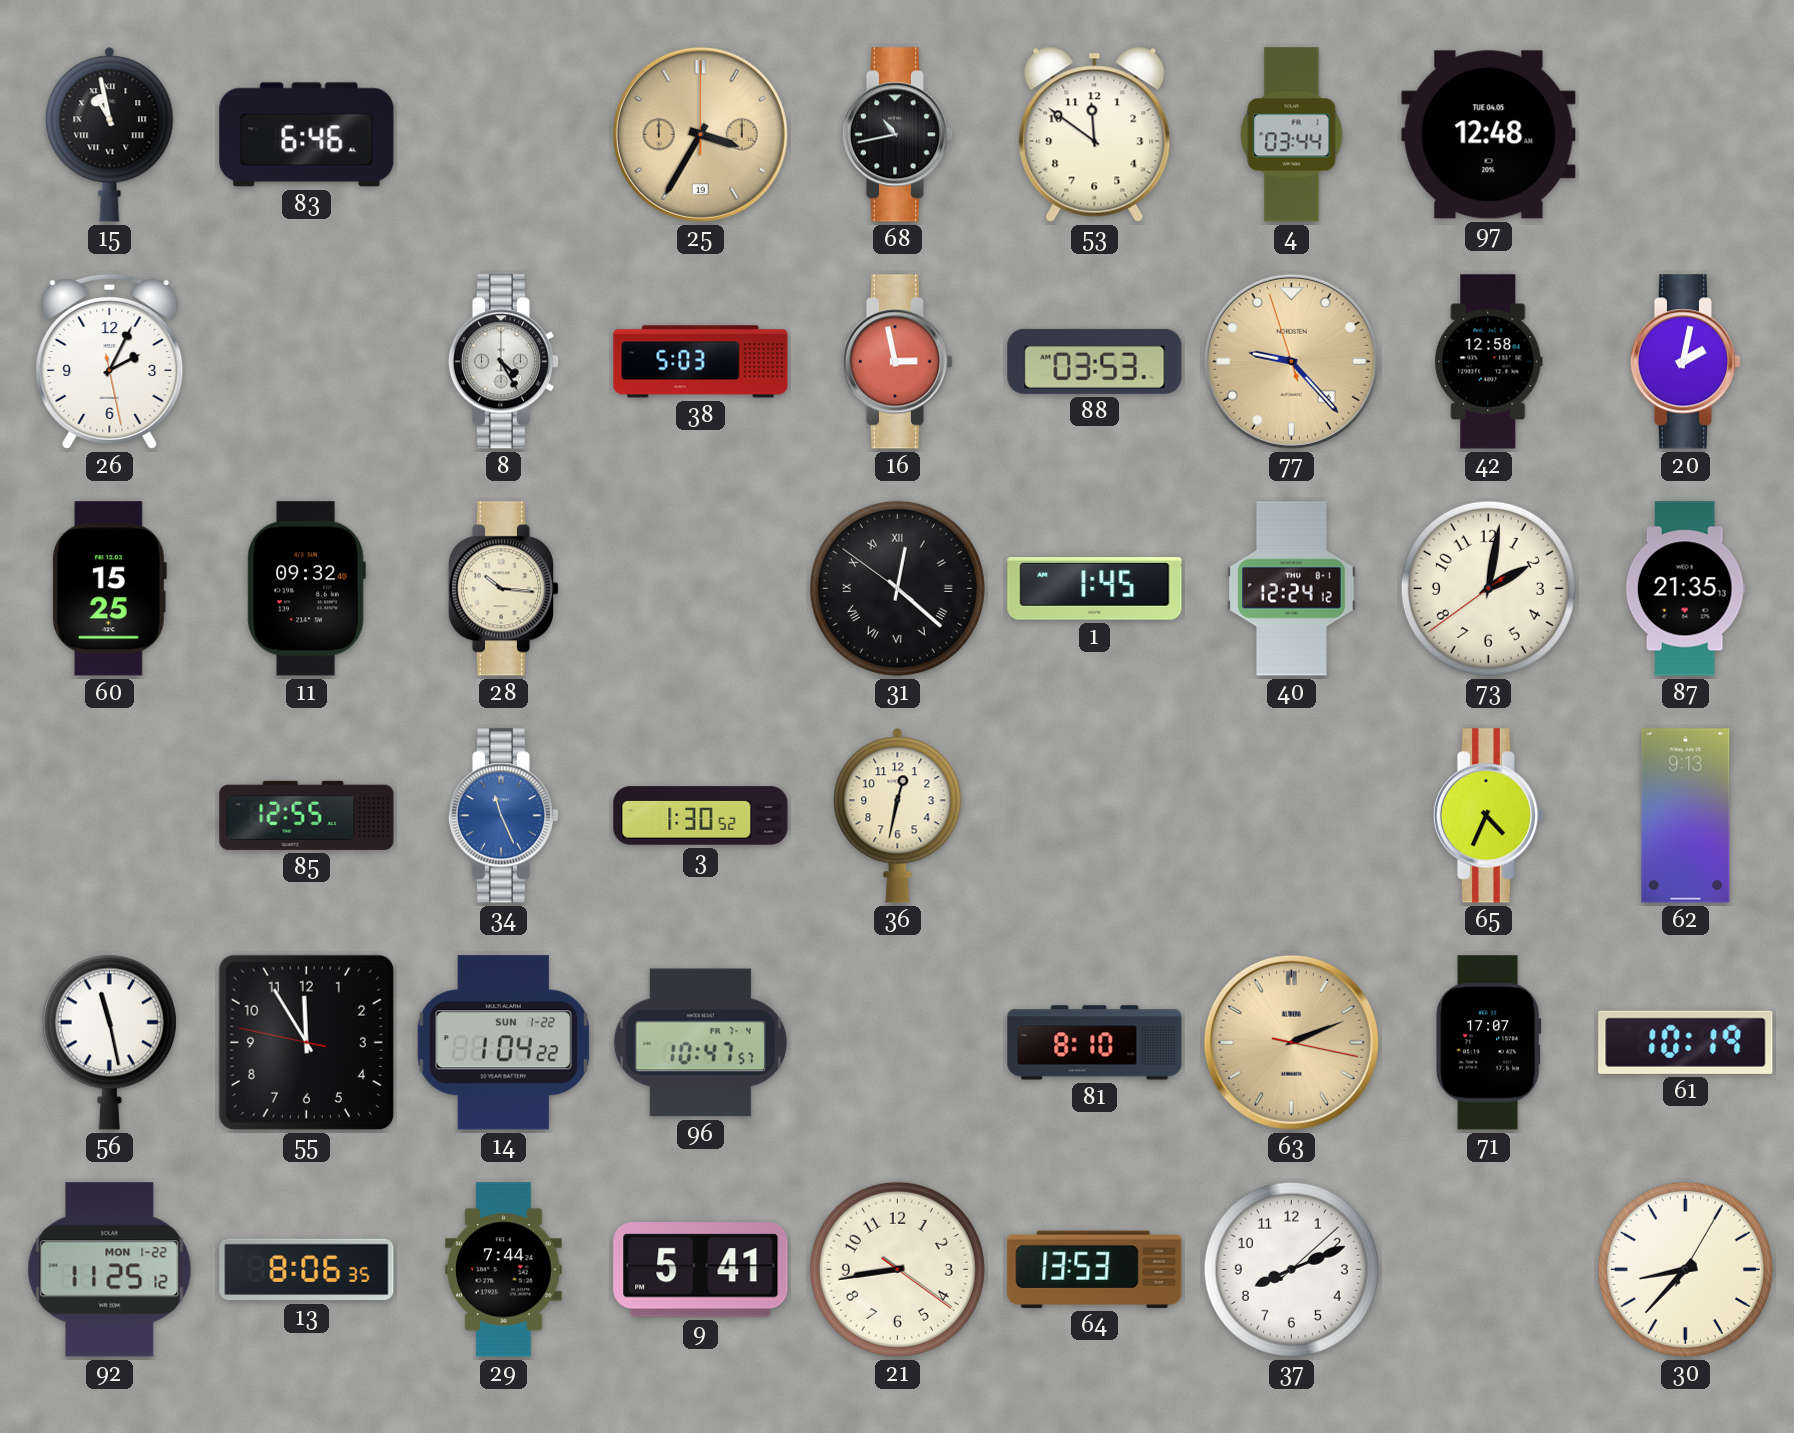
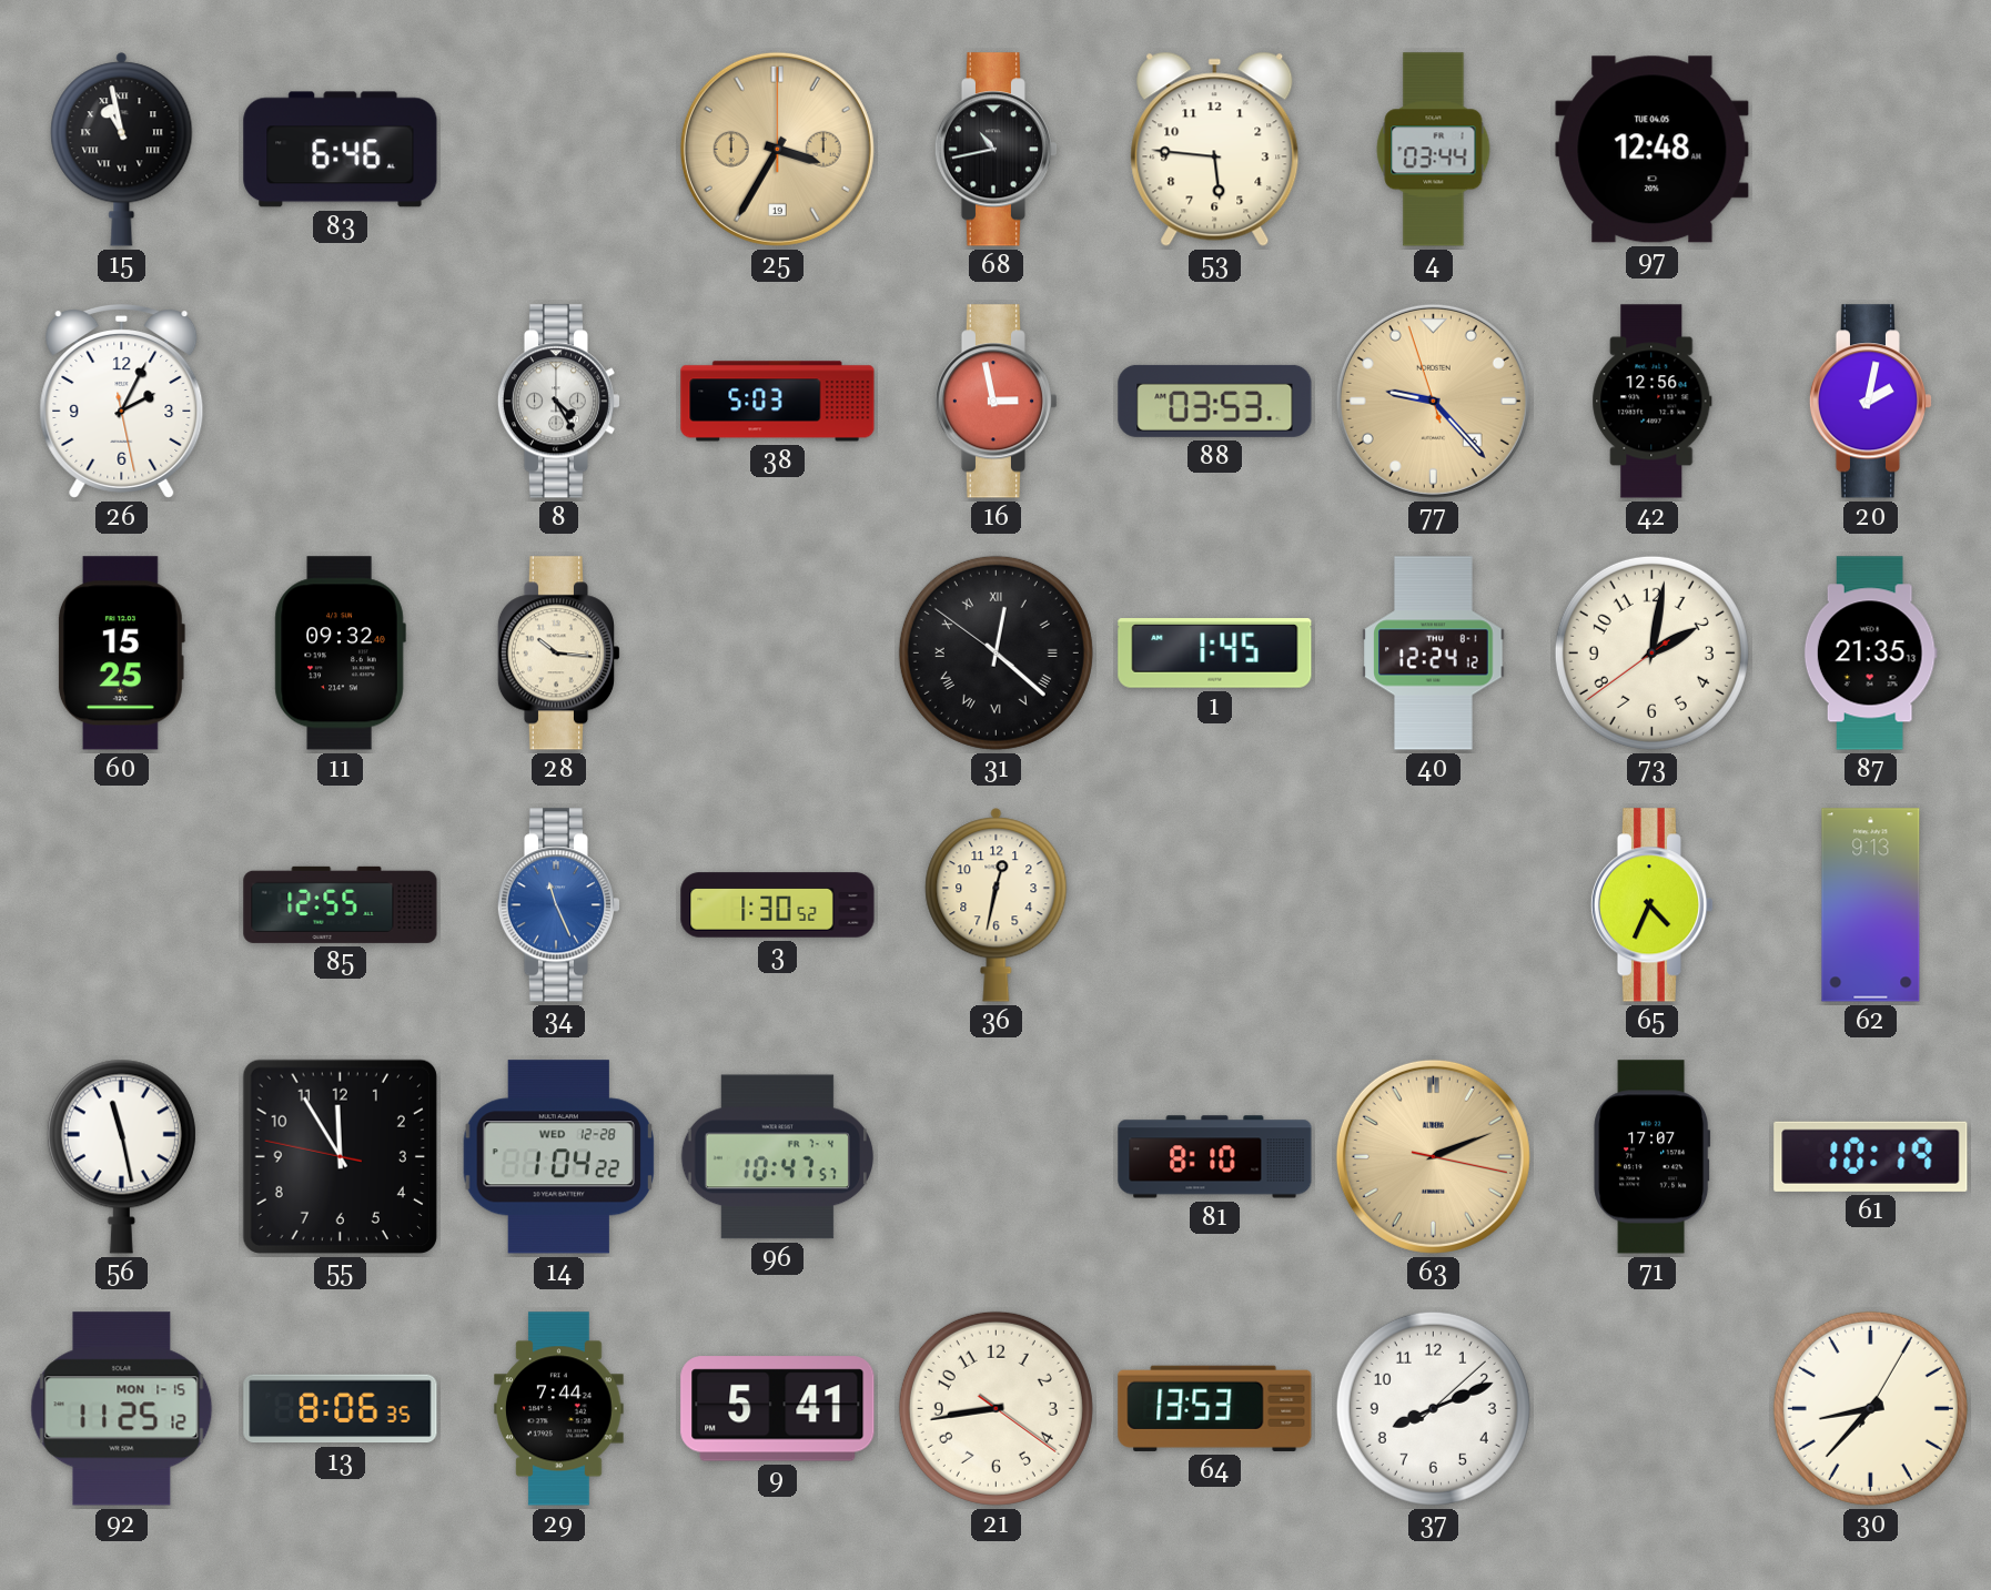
53: 11:51 -> 5:46
42: 12:58 -> 12:56
14 date: SUN 1-22 -> WED 12-28
92 date: MON 1-22 -> MON 1-15
